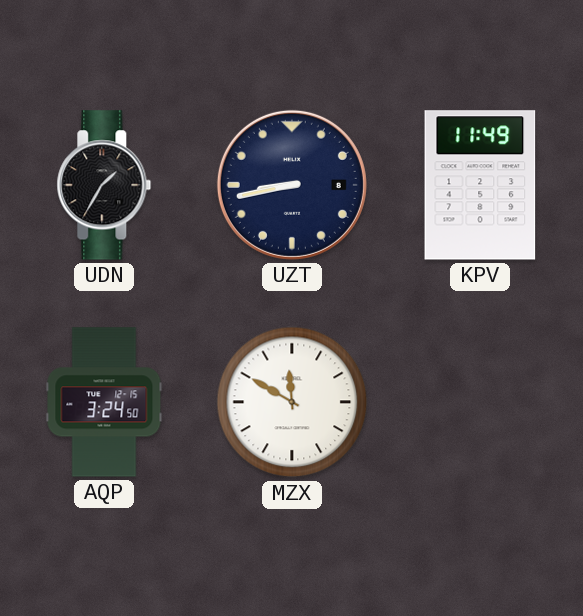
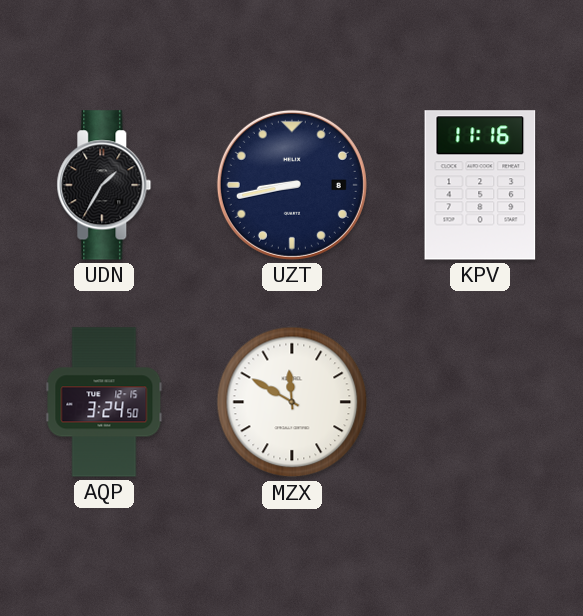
KPV: 11:49 -> 11:16
